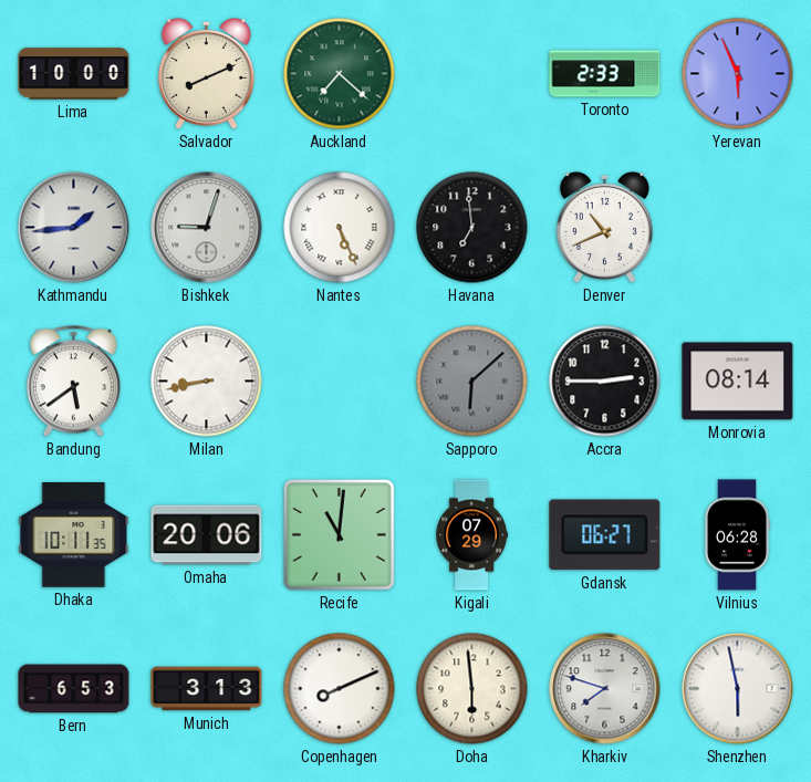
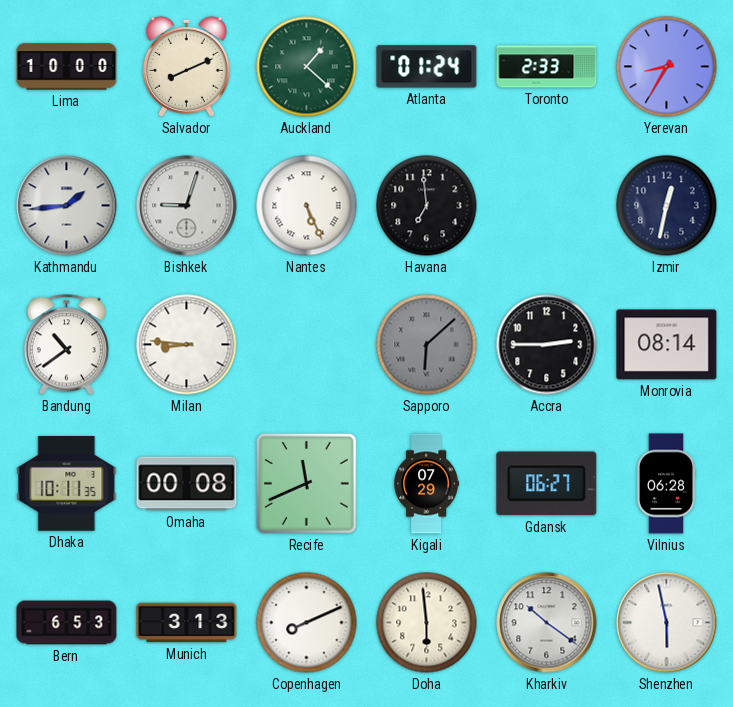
Auckland: 7:22 -> 1:22
Atlanta: none -> 01:24
Yerevan: 5:56 -> 8:35
Denver: 10:41 -> none
Izmir: none -> 12:32
Bandung: 5:39 -> 10:39
Milan: 8:43 -> 8:46
Omaha: 20:06 -> 00:08
Recife: 11:01 -> 11:41
Kharkiv: 7:48 -> 10:21
